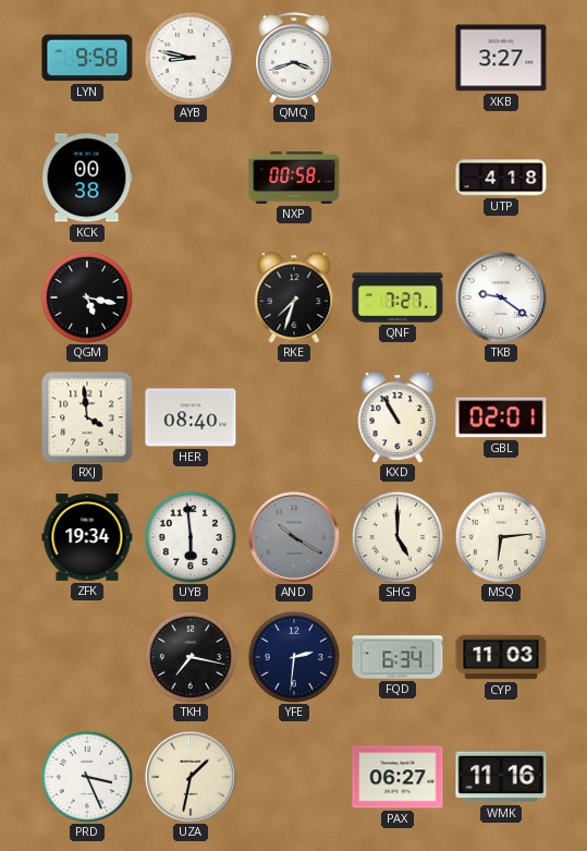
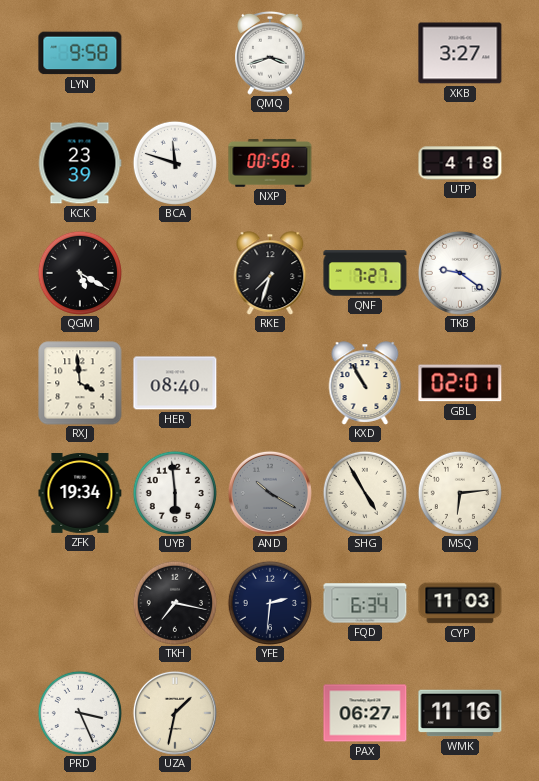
AYB: 8:47 -> none
KCK: 00:38 -> 23:39
BCA: none -> 11:48
QGM: 5:17 -> 5:20
SHG: 5:00 -> 4:55
